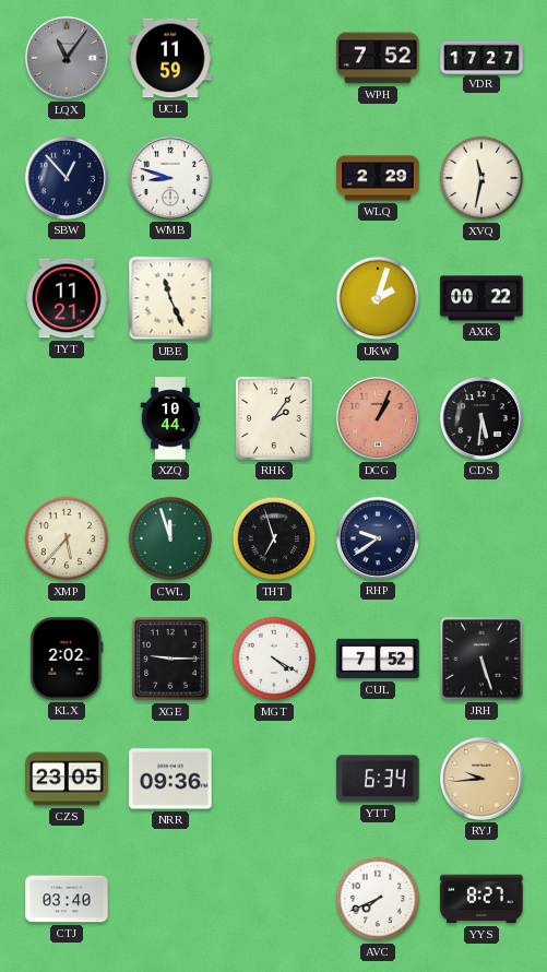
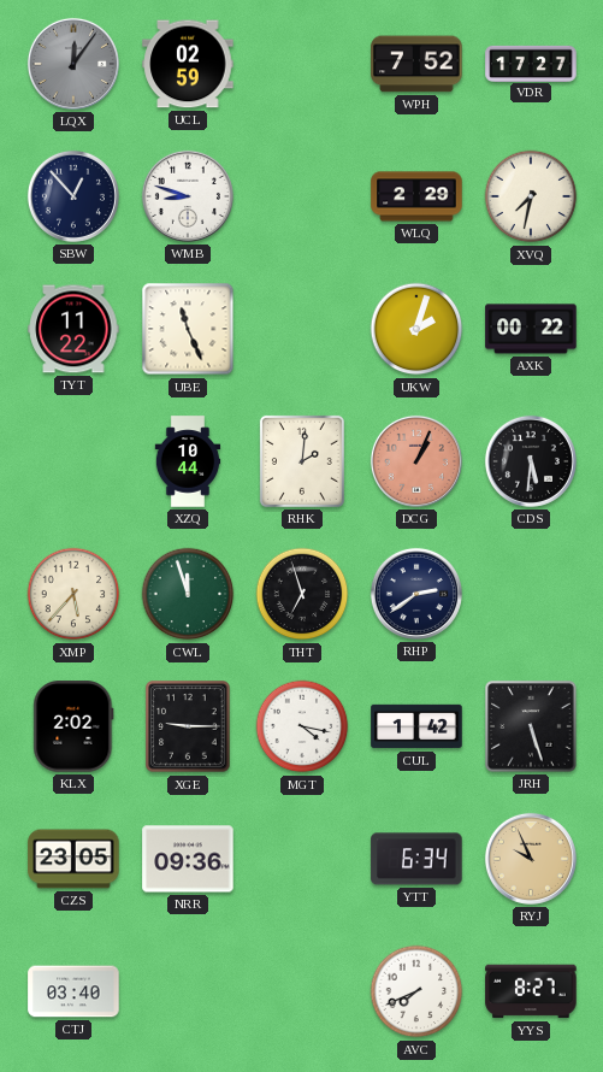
LQX: 11:06 -> 12:06
UCL: 11:59 -> 02:59
XVQ: 11:32 -> 7:32
TYT: 11:21 -> 11:22
RHK: 2:06 -> 2:01
RHP: 9:39 -> 2:39
MGT: 4:20 -> 4:17
CUL: 7:52 -> 1:42
RYJ: 9:44 -> 9:56
